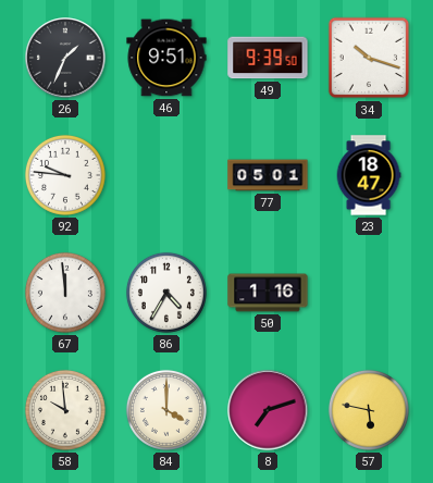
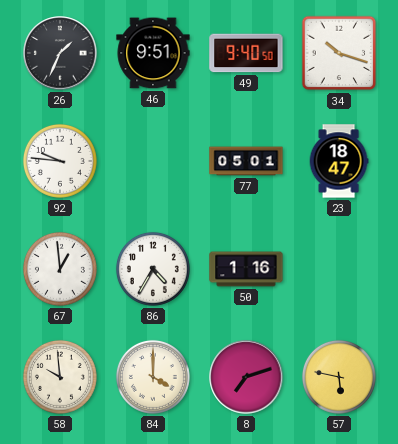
49: 9:39 -> 9:40
67: 11:59 -> 12:59
